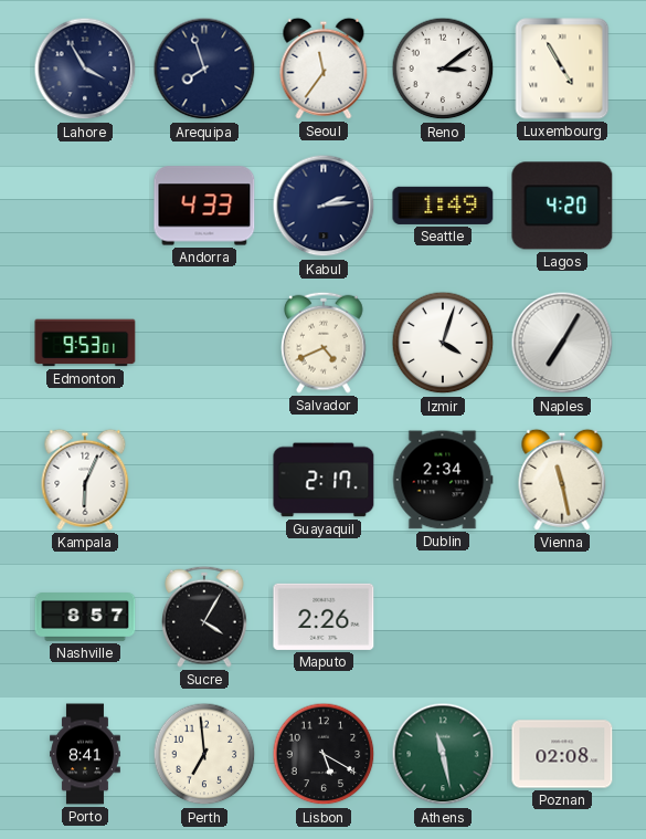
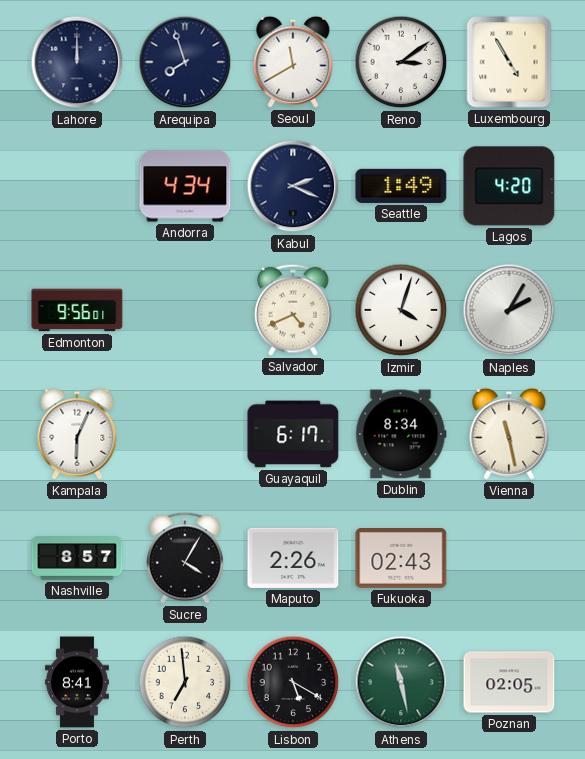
Lahore: 3:55 -> 12:00
Seoul: 11:36 -> 11:40
Andorra: 4:33 -> 4:34
Kabul: 2:14 -> 2:19
Edmonton: 9:53 -> 9:56
Naples: 7:05 -> 2:05
Guayaquil: 2:17 -> 6:17
Dublin: 2:34 -> 8:34
Fukuoka: none -> 02:43
Poznan: 02:08 -> 02:05
